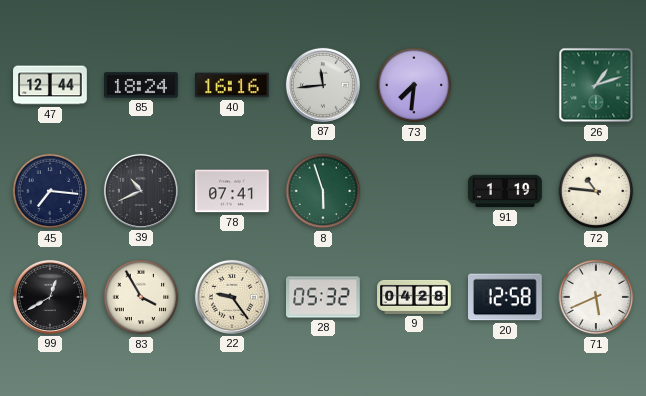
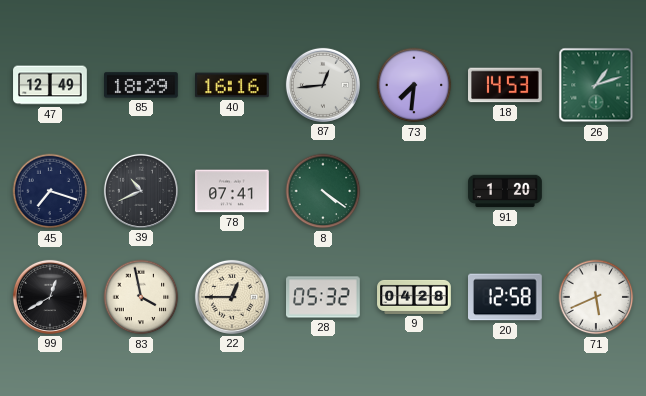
47: 12:44 -> 12:49
85: 18:24 -> 18:29
87: 11:44 -> 12:44
18: none -> 14:53
45: 7:16 -> 7:18
8: 5:57 -> 4:21
91: 1:19 -> 1:20
72: 10:46 -> none
83: 3:55 -> 3:58
22: 9:24 -> 12:45
